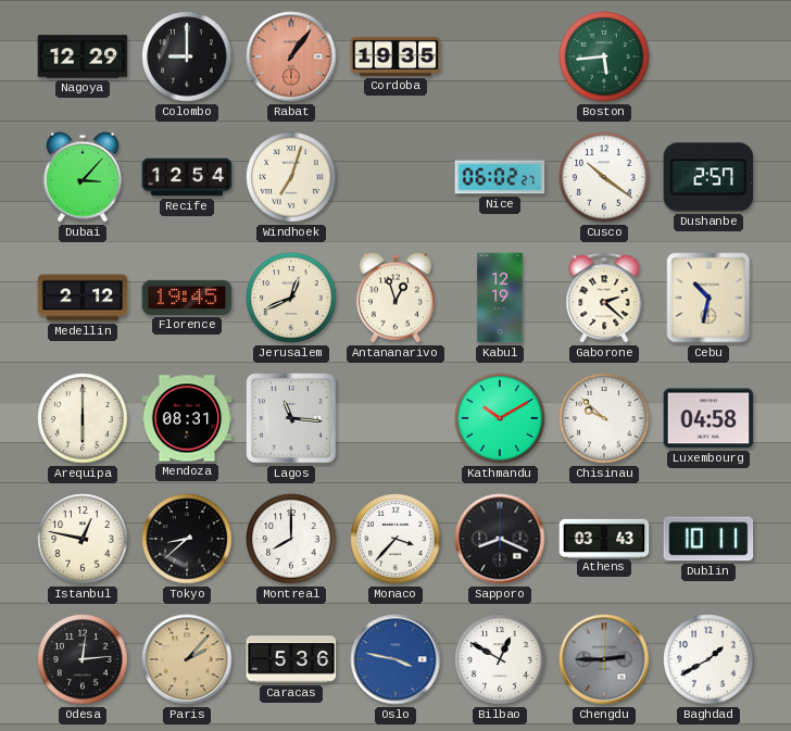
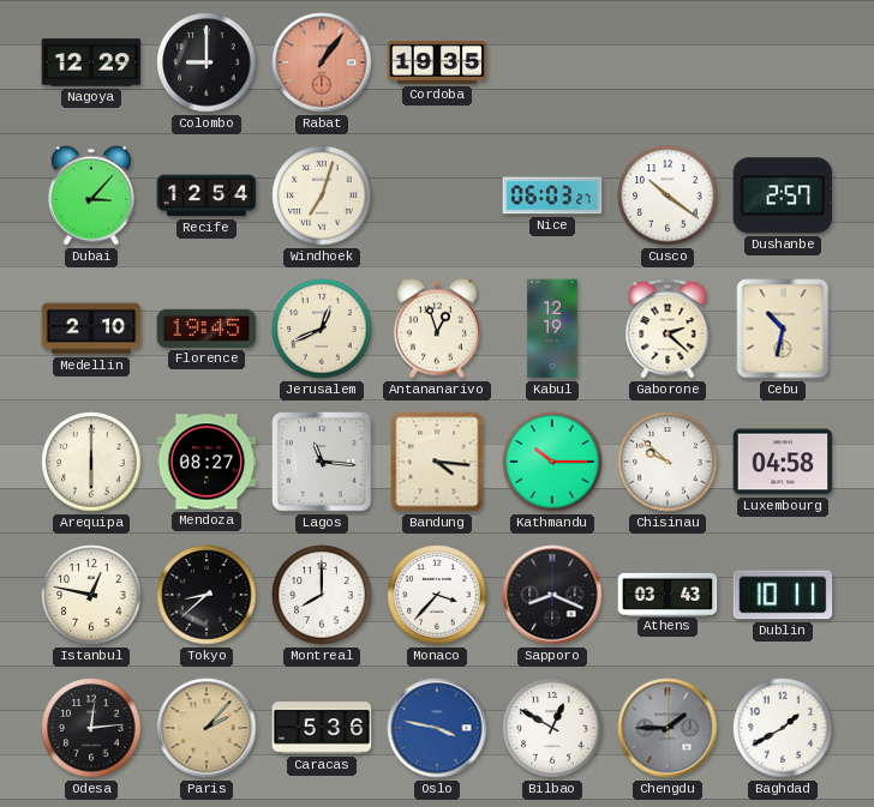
Boston: 5:44 -> none
Nice: 06:02 -> 06:03
Medellin: 2:12 -> 2:10
Mendoza: 08:31 -> 08:27
Bandung: none -> 4:16
Kathmandu: 10:10 -> 10:15
Chengdu: 2:45 -> 1:45
